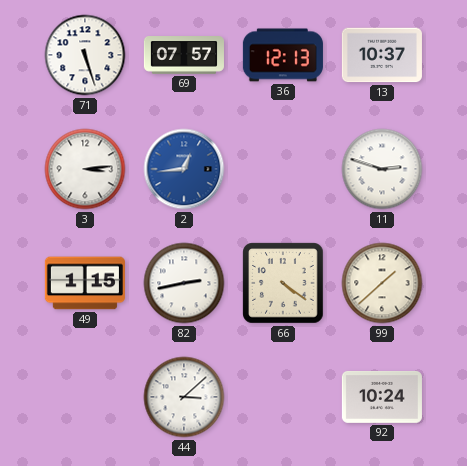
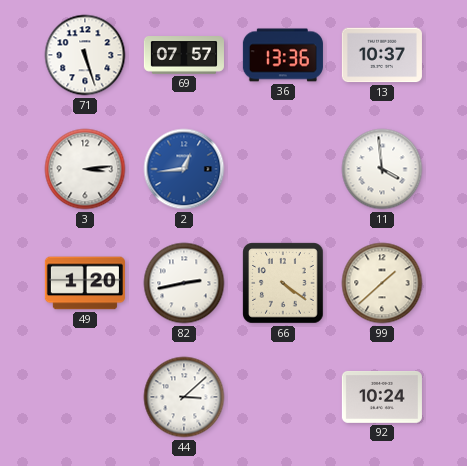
36: 12:13 -> 13:36
11: 2:48 -> 3:59
49: 1:15 -> 1:20
